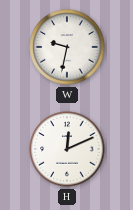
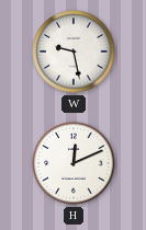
W: 9:32 -> 9:28
